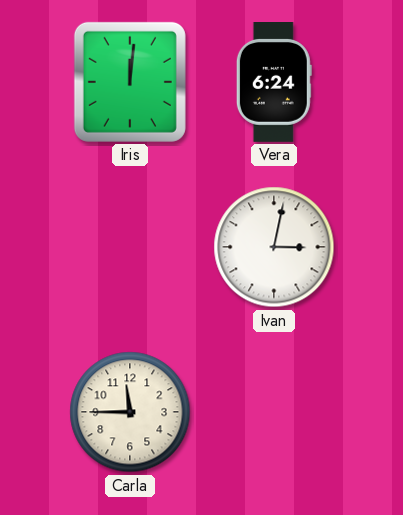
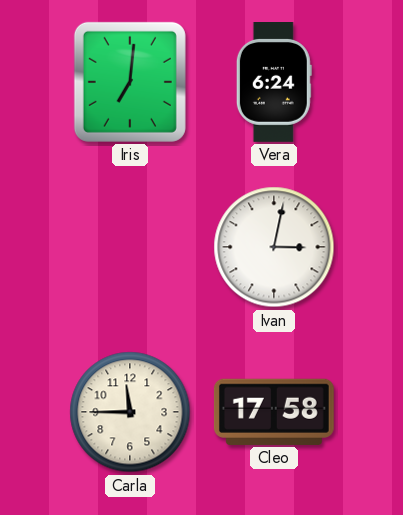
Iris: 12:01 -> 7:01
Cleo: none -> 17:58
